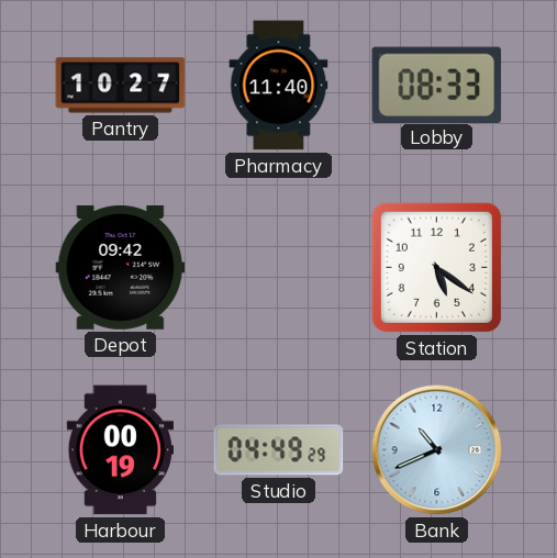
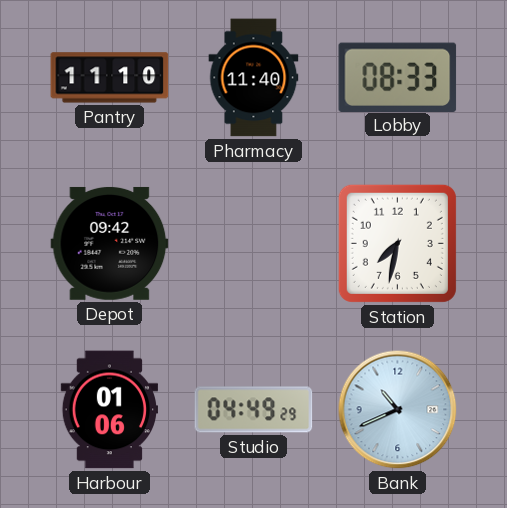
Pantry: 10:27 -> 11:10
Station: 5:21 -> 7:32
Harbour: 00:19 -> 01:06
